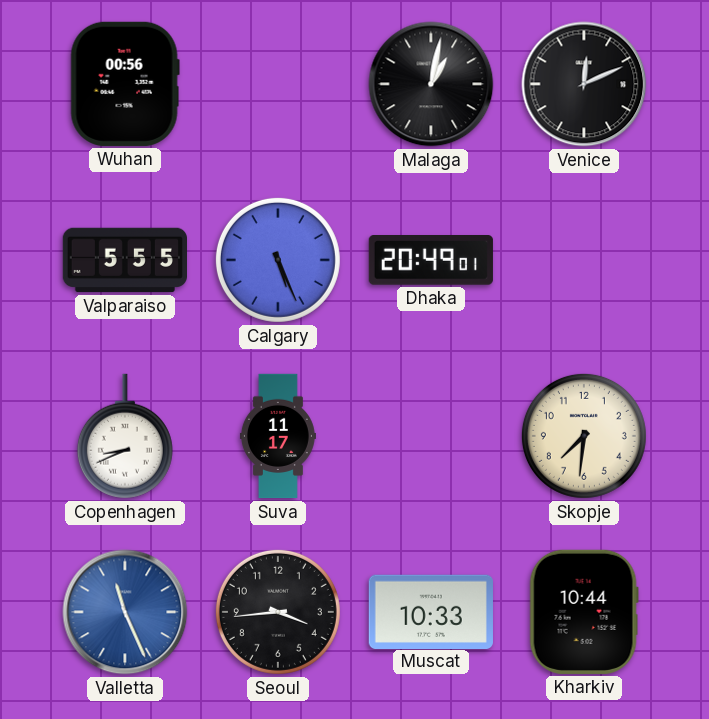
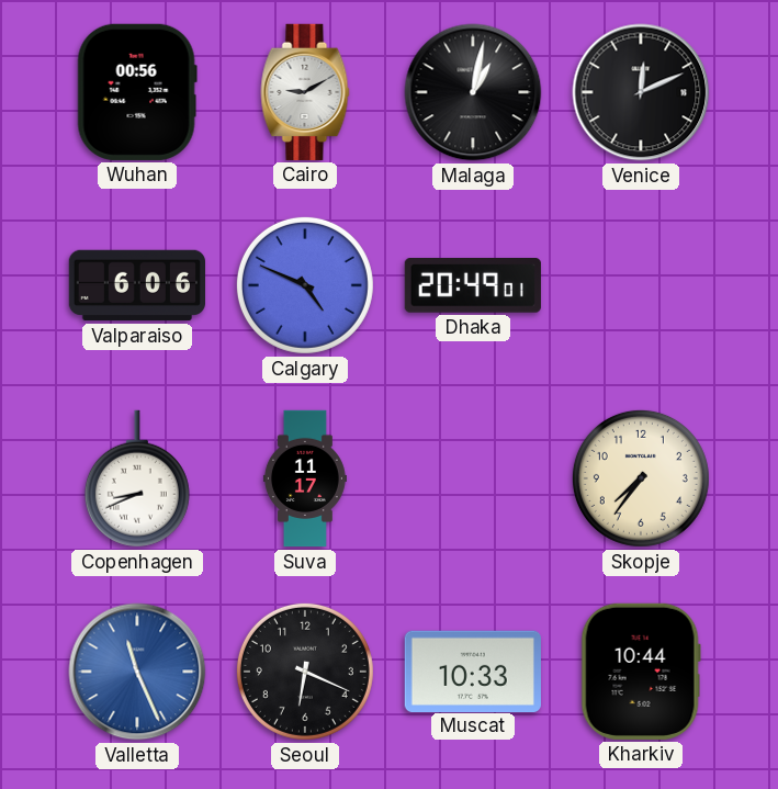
Cairo: none -> 9:10
Valparaiso: 5:55 -> 6:06
Calgary: 5:26 -> 4:49
Skopje: 7:31 -> 7:36
Seoul: 3:44 -> 6:19
